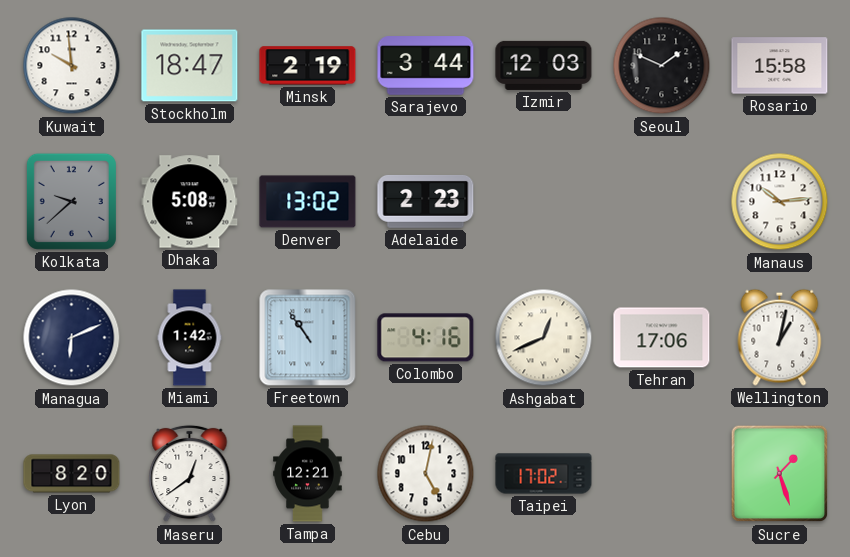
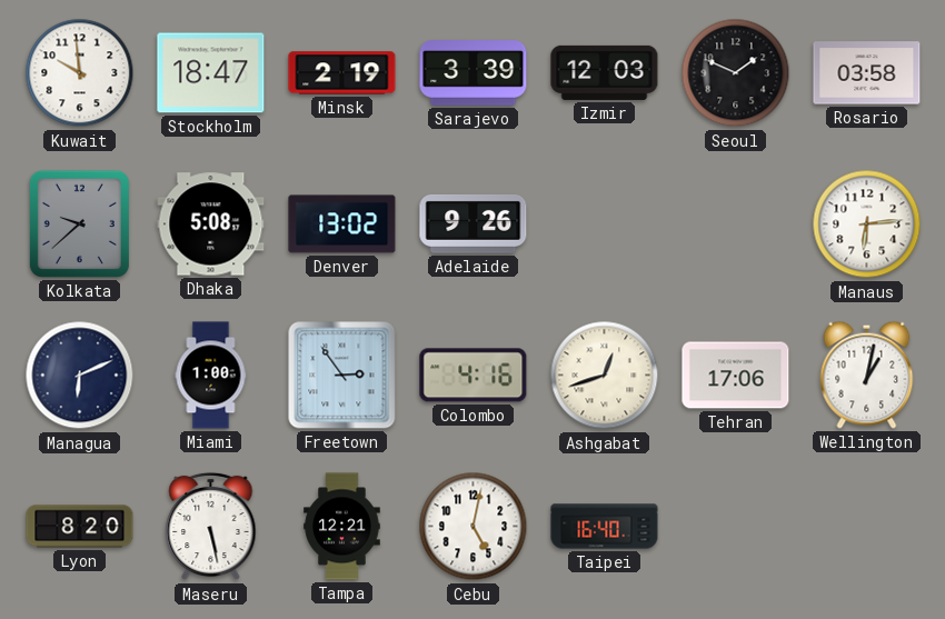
Sarajevo: 3:44 -> 3:39
Rosario: 15:58 -> 03:58
Adelaide: 2:23 -> 9:26
Manaus: 10:14 -> 6:14
Miami: 1:42 -> 1:00
Freetown: 10:54 -> 2:54
Ashgabat: 12:41 -> 12:42
Maseru: 12:39 -> 5:28
Taipei: 17:02 -> 16:40
Sucre: 1:27 -> none
